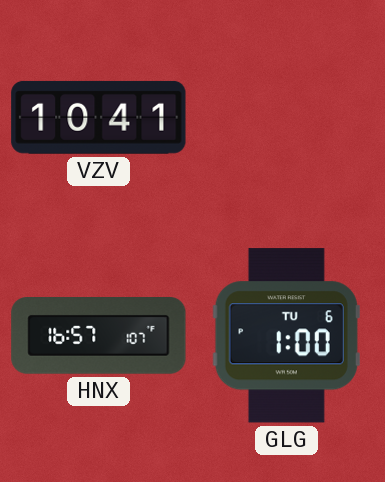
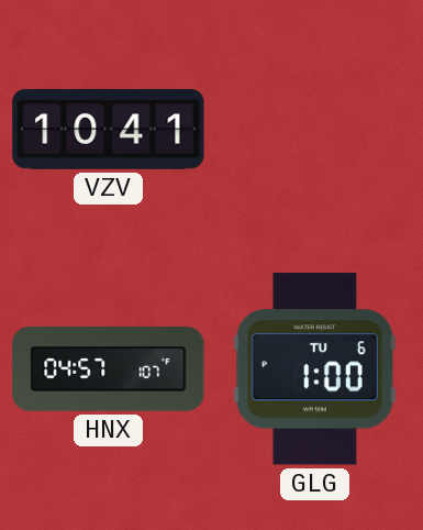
HNX: 16:57 -> 04:57
